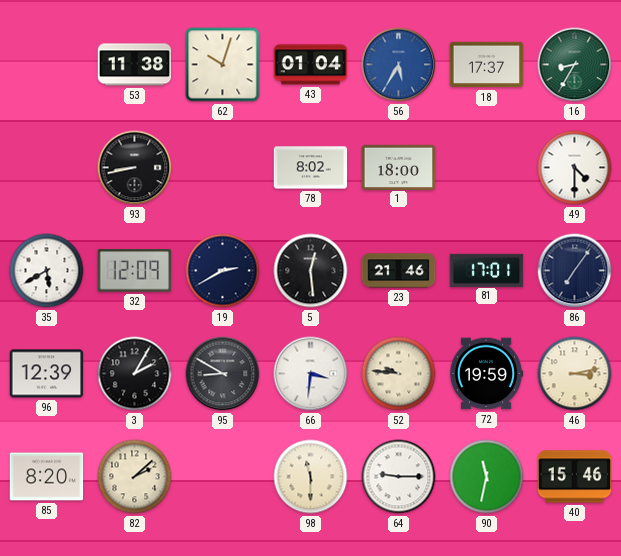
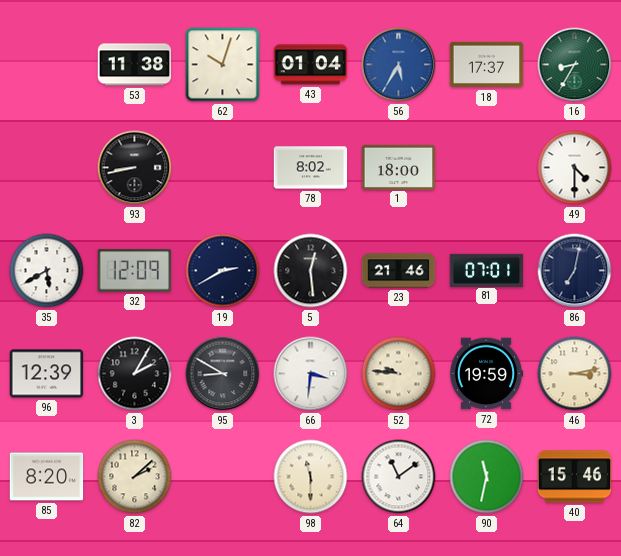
81: 17:01 -> 07:01
86: 7:06 -> 7:02
64: 9:15 -> 11:09
